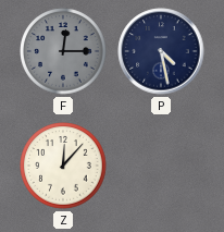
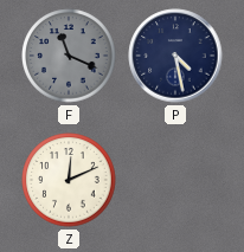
F: 12:15 -> 11:19
Z: 12:07 -> 12:11
